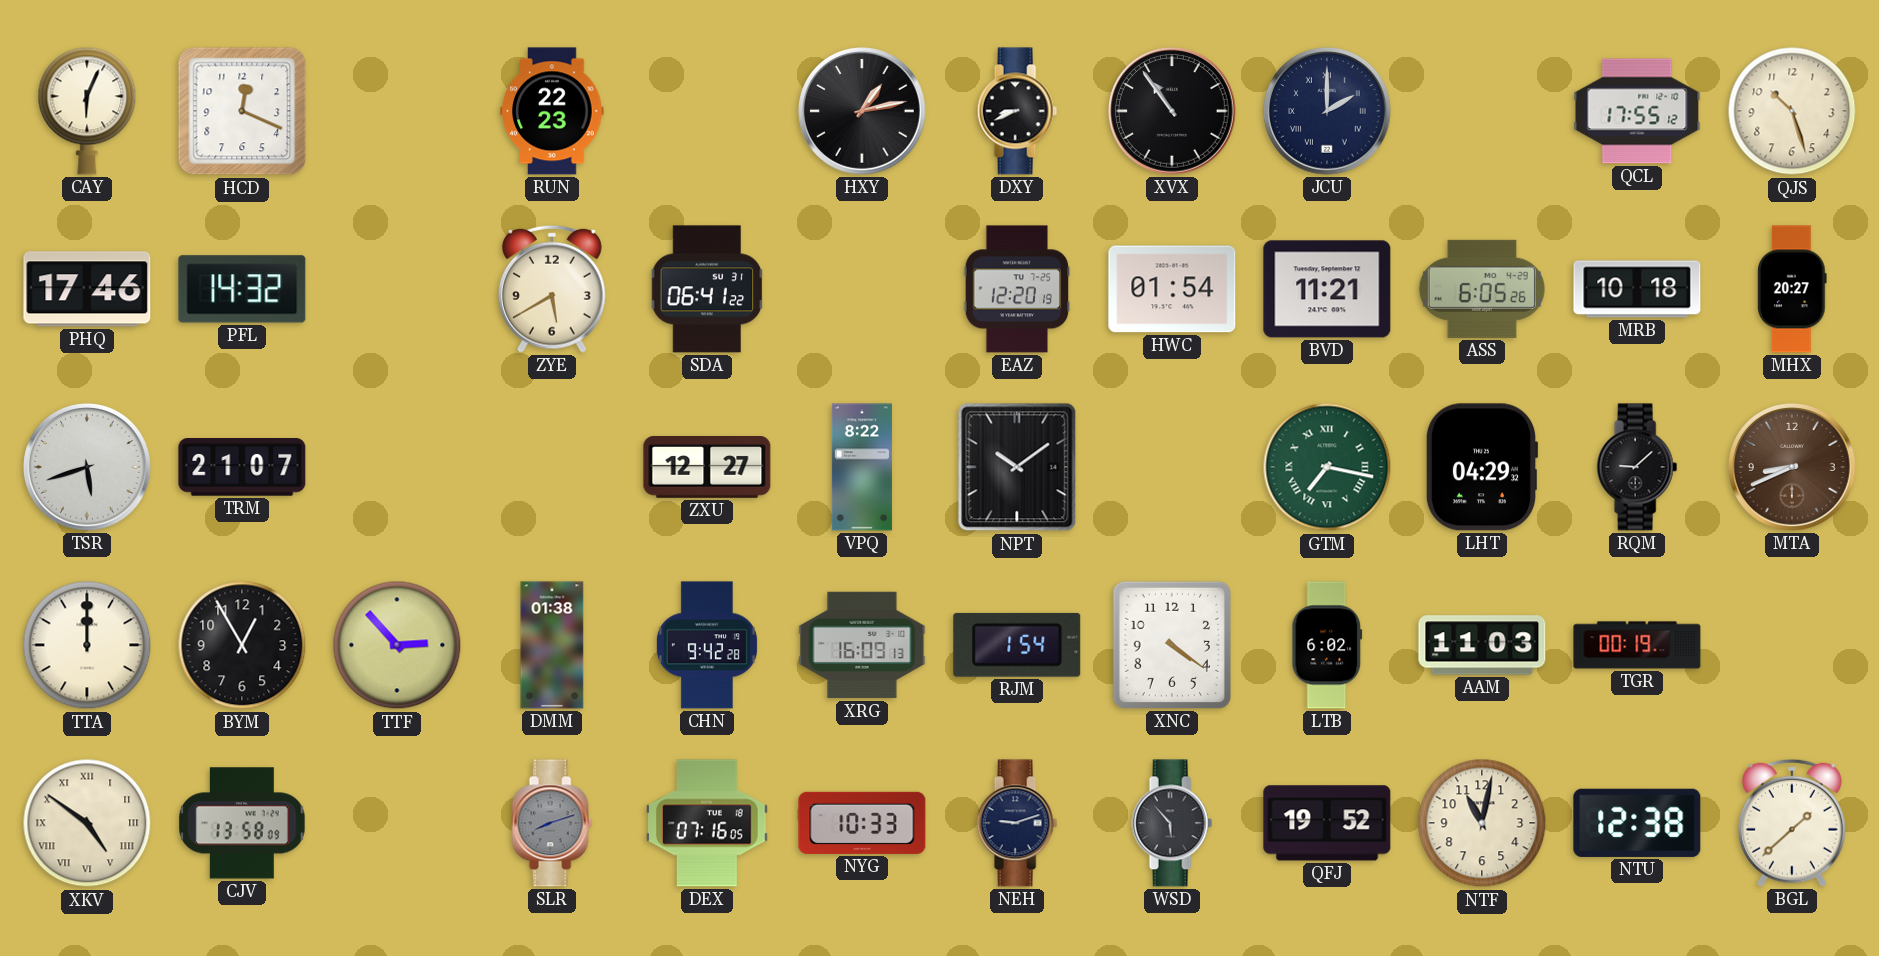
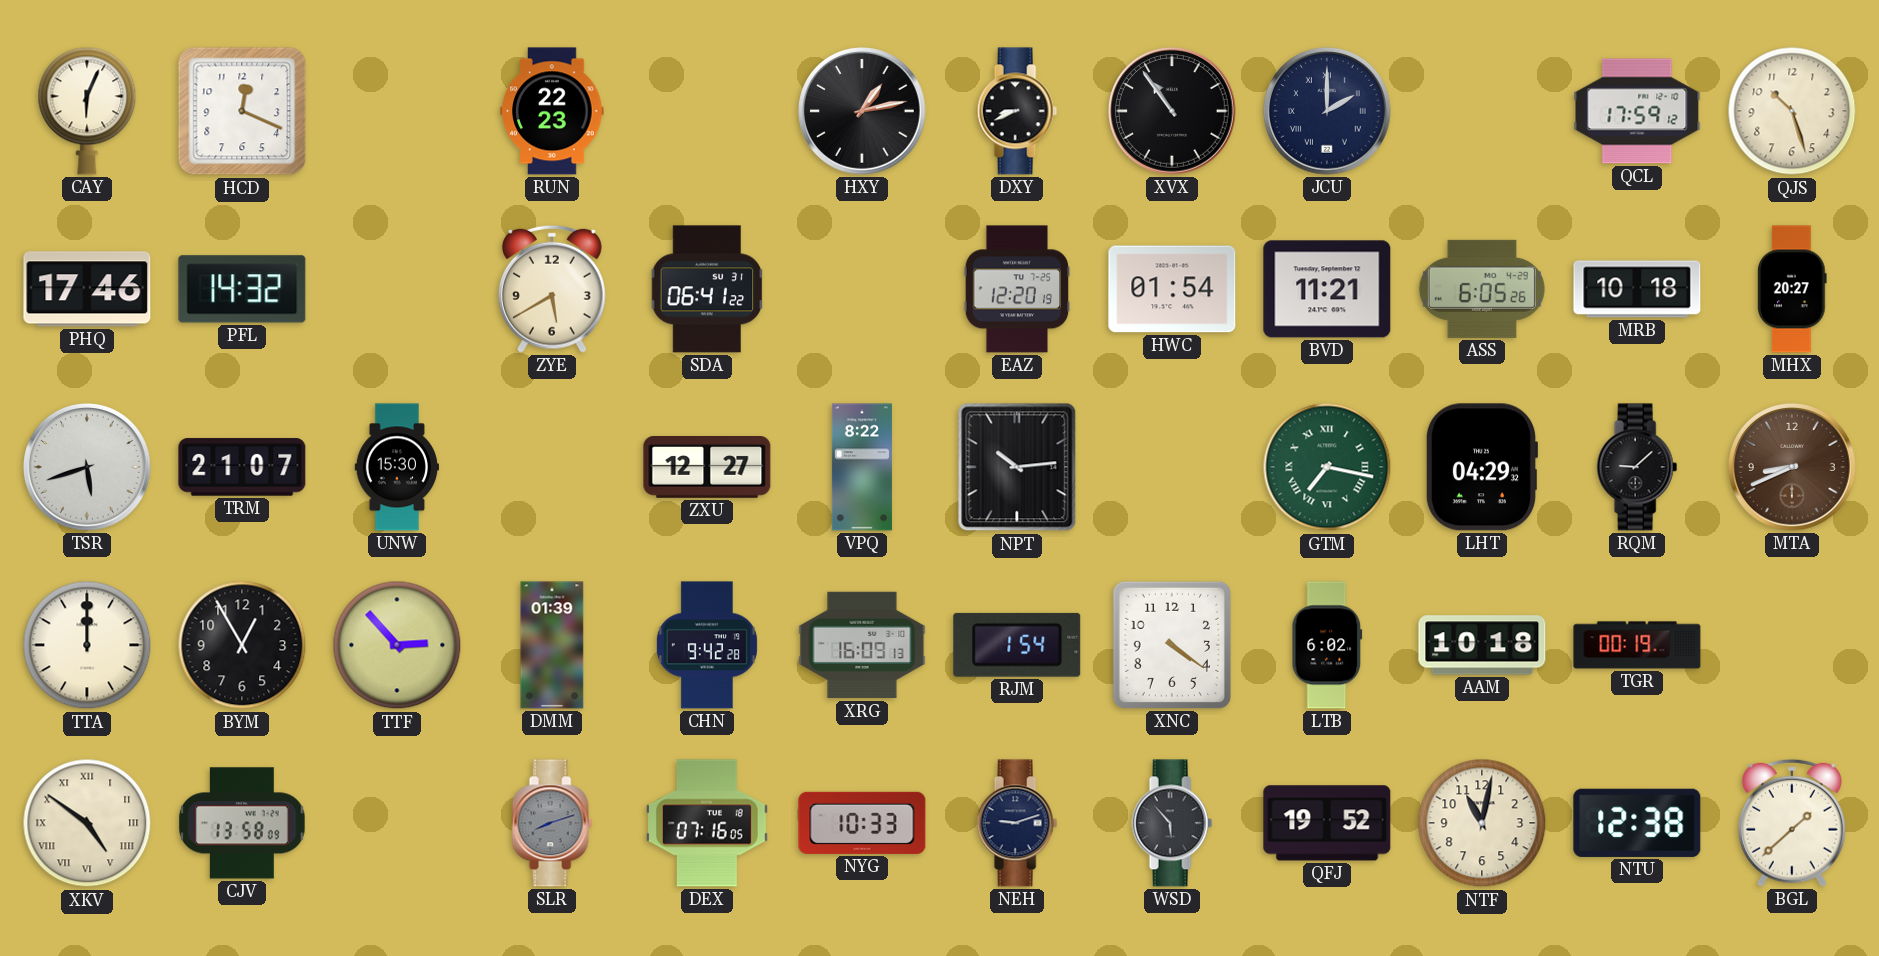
QCL: 17:55 -> 17:59
UNW: none -> 15:30
NPT: 10:09 -> 10:14
DMM: 01:38 -> 01:39
AAM: 11:03 -> 10:18
